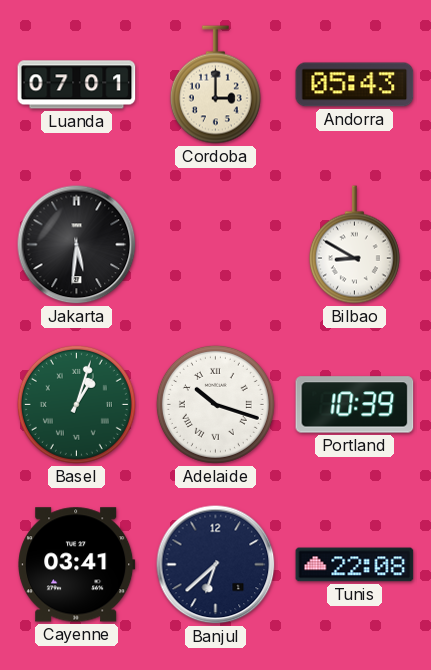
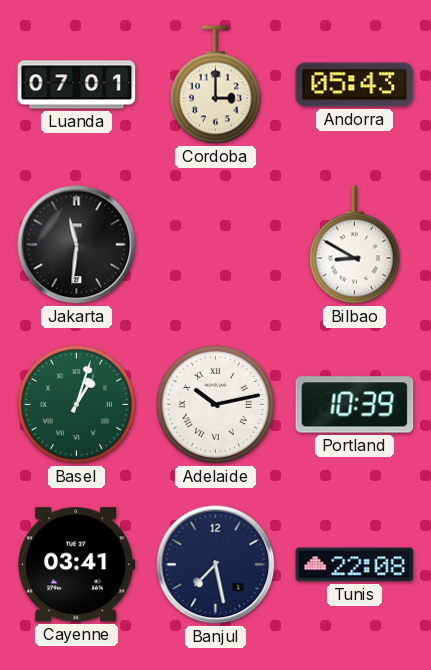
Jakarta: 5:31 -> 11:31
Adelaide: 10:18 -> 10:13
Banjul: 6:38 -> 7:28
